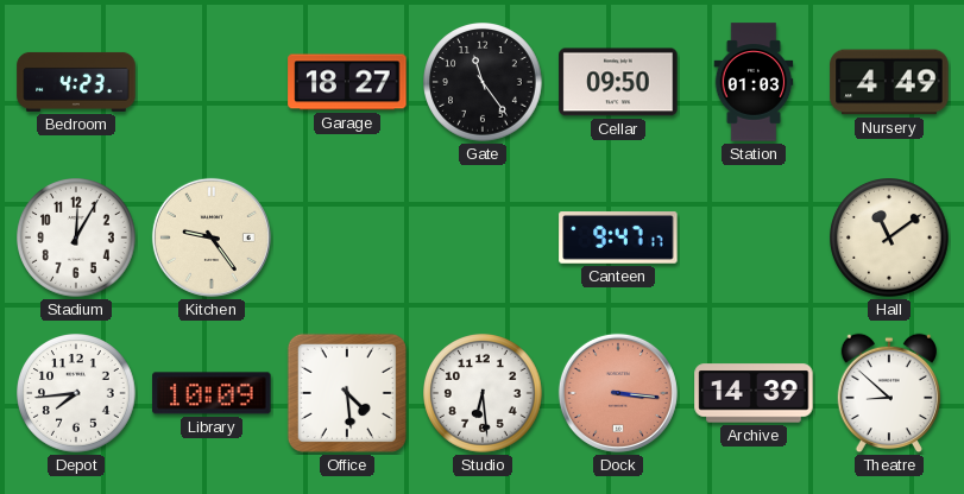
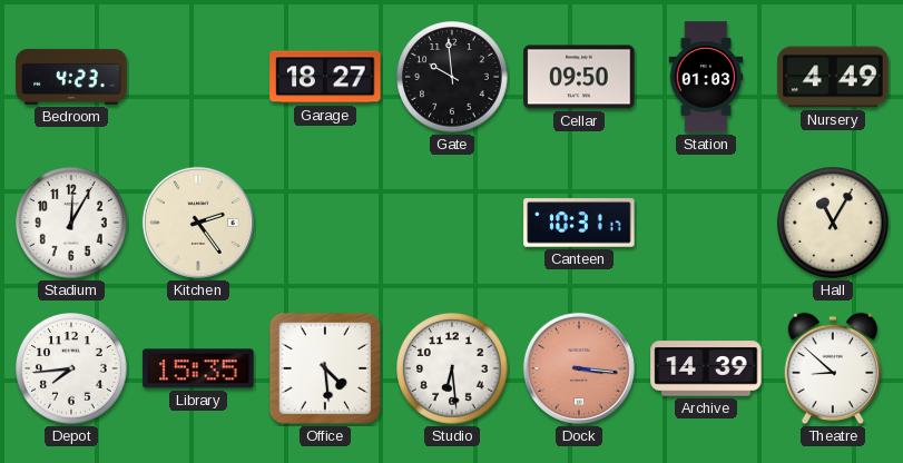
Gate: 11:24 -> 9:59
Kitchen: 9:24 -> 2:24
Canteen: 9:47 -> 10:31
Hall: 11:09 -> 11:05
Library: 10:09 -> 15:35
